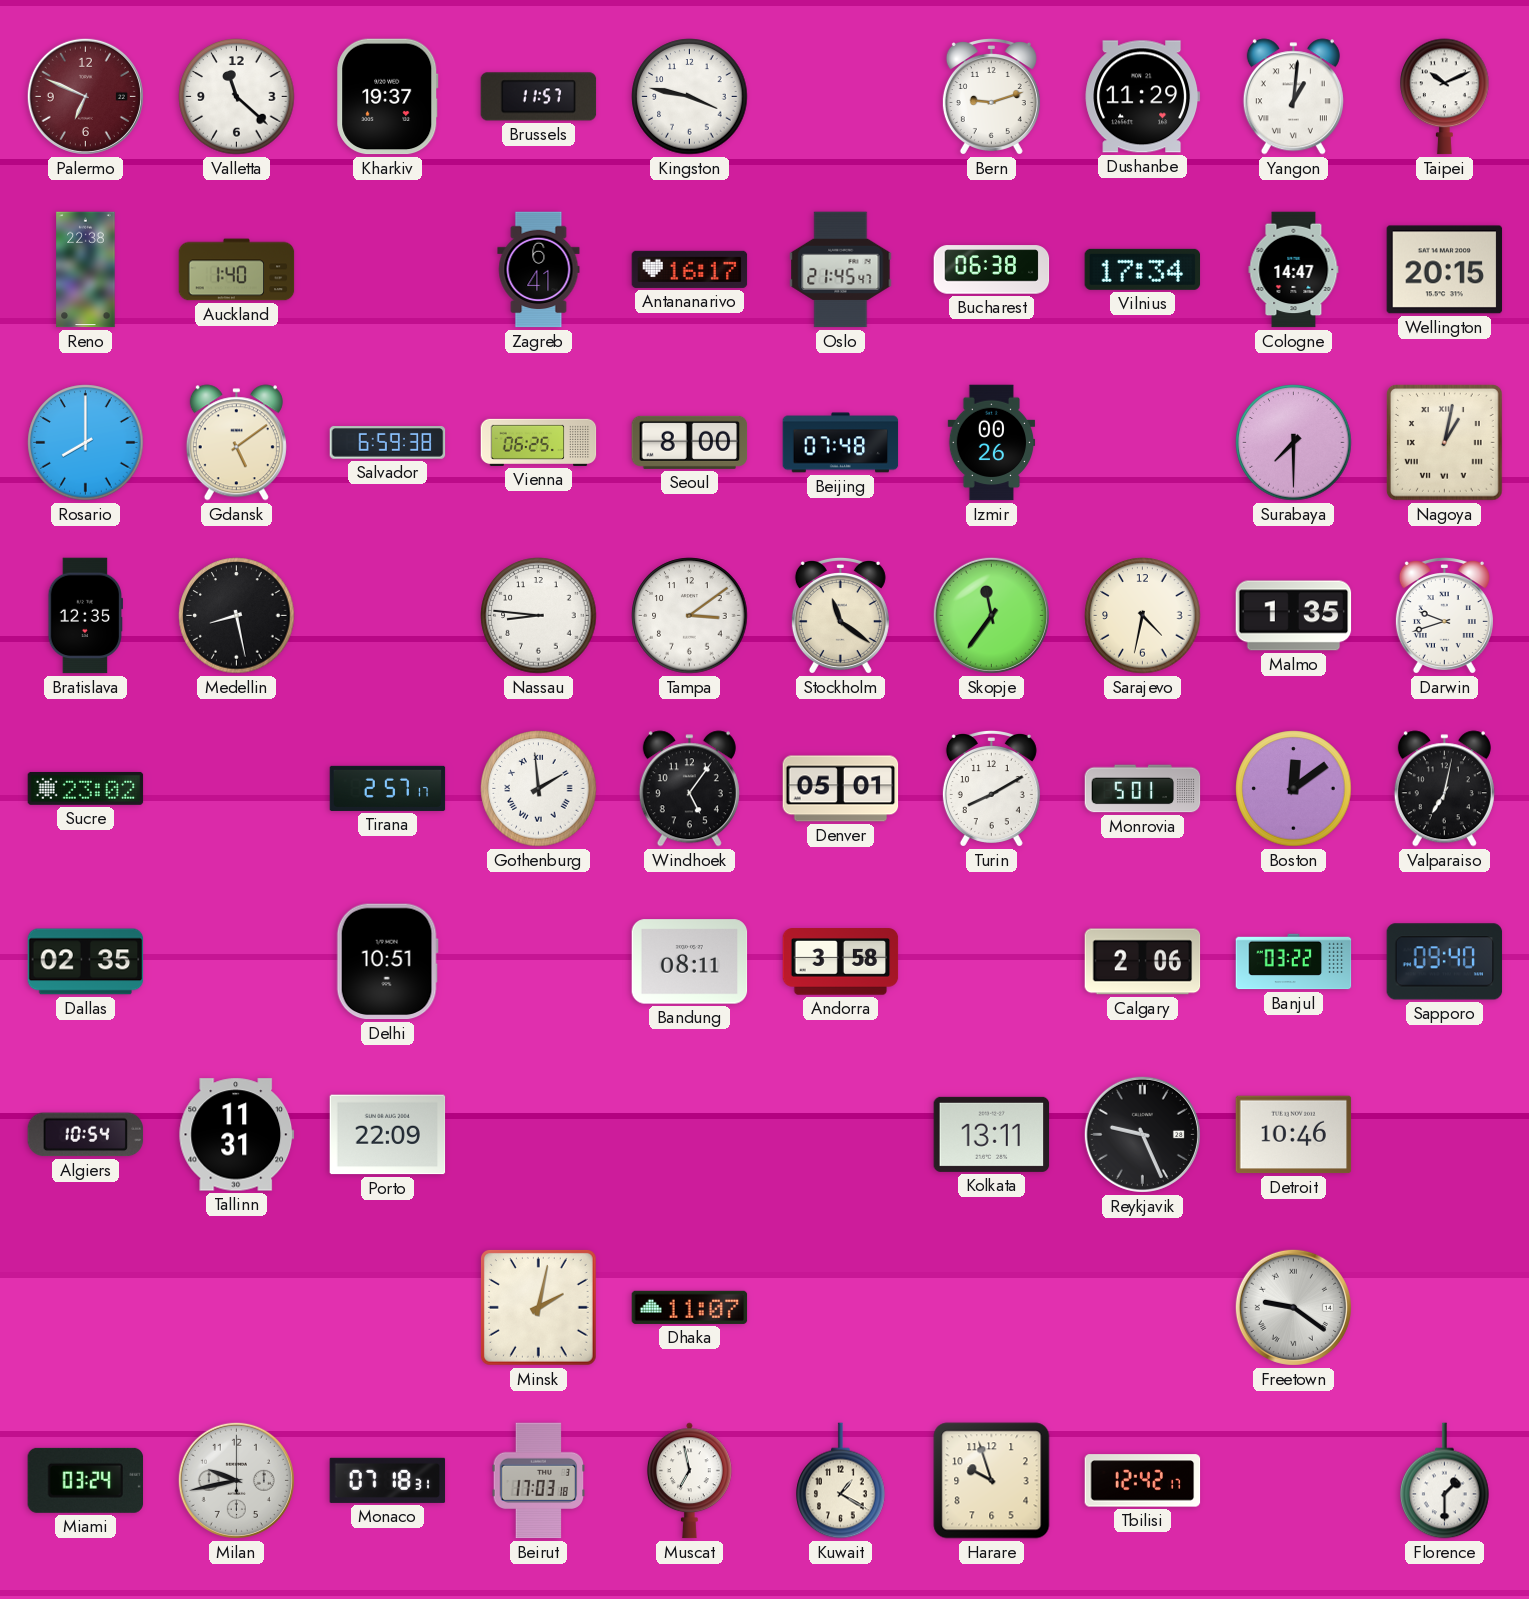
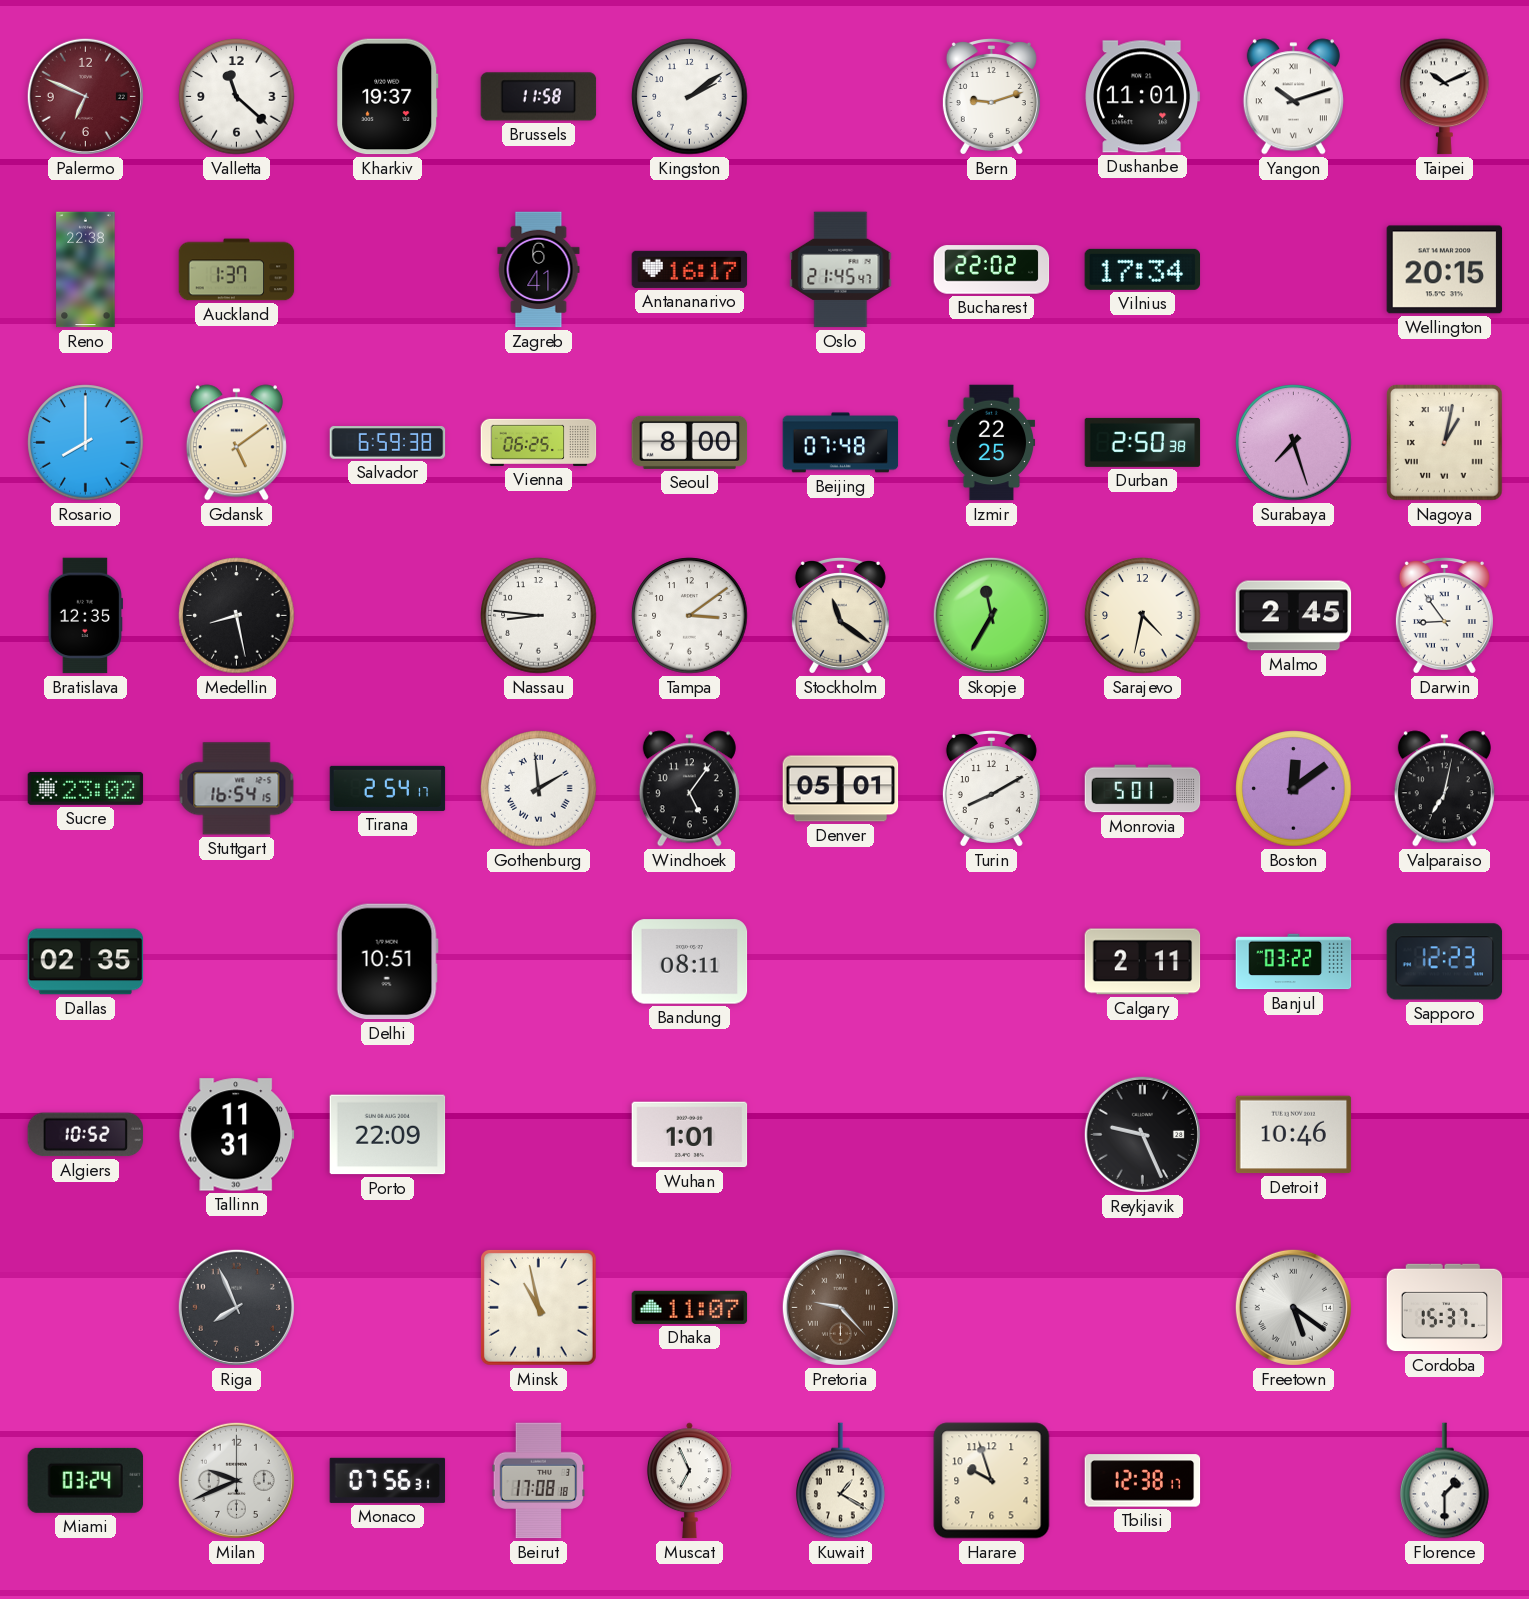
Brussels: 11:57 -> 11:58
Kingston: 3:47 -> 2:09
Dushanbe: 11:29 -> 11:01
Yangon: 1:01 -> 10:12
Auckland: 1:40 -> 1:37
Bucharest: 06:38 -> 22:02
Cologne: 14:47 -> none
Izmir: 00:26 -> 22:25
Durban: none -> 2:50
Surabaya: 7:30 -> 7:27
Skopje: 11:36 -> 11:35
Malmo: 1:35 -> 2:45
Darwin: 9:42 -> 8:54
Stuttgart: none -> 16:54
Tirana: 2:57 -> 2:54
Andorra: 3:58 -> none
Calgary: 2:06 -> 2:11
Sapporo: 09:40 -> 12:23
Algiers: 10:54 -> 10:52
Wuhan: none -> 1:01
Kolkata: 13:11 -> none
Riga: none -> 7:56
Minsk: 2:02 -> 10:58
Pretoria: none -> 9:23
Freetown: 9:21 -> 5:21
Cordoba: none -> 15:37
Milan: 9:43 -> 9:41
Monaco: 07:18 -> 07:56
Beirut: 17:03 -> 17:08
Muscat: 6:58 -> 6:56
Tbilisi: 12:42 -> 12:38
